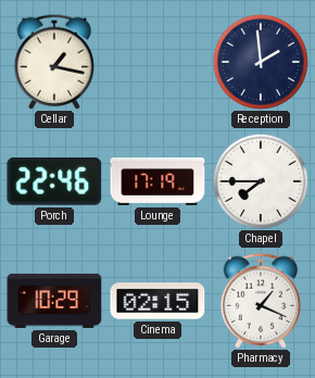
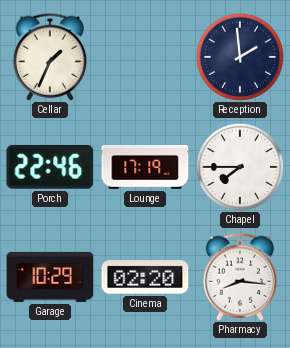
Cellar: 1:17 -> 1:34
Cinema: 02:15 -> 02:20
Pharmacy: 1:19 -> 8:16
